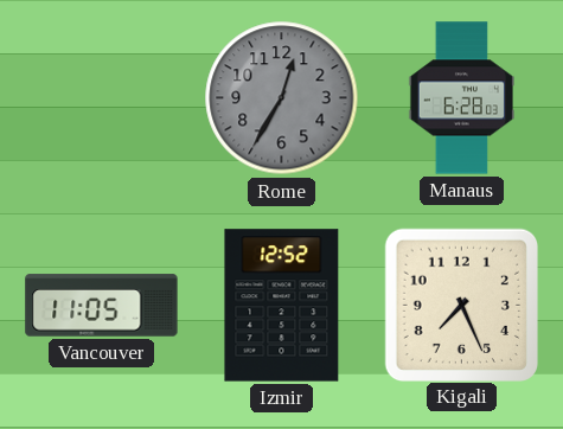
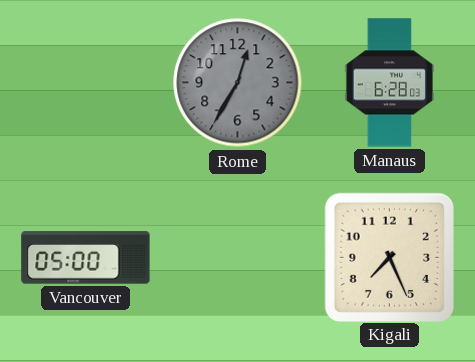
Vancouver: 11:05 -> 05:00
Izmir: 12:52 -> none
